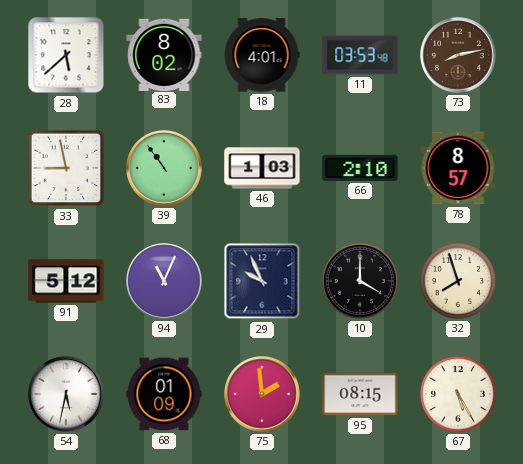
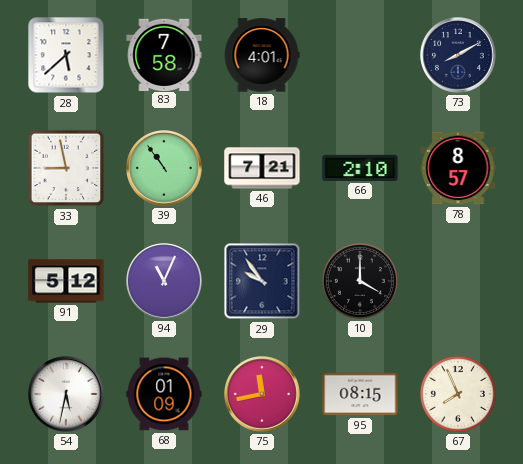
83: 8:02 -> 7:58
11: 03:53 -> none
73: 8:13 -> 8:10
73 dial: brown -> navy
46: 1:03 -> 7:21
29: 9:56 -> 9:54
32: 7:57 -> none
75: 1:59 -> 11:43
67: 5:25 -> 7:56
